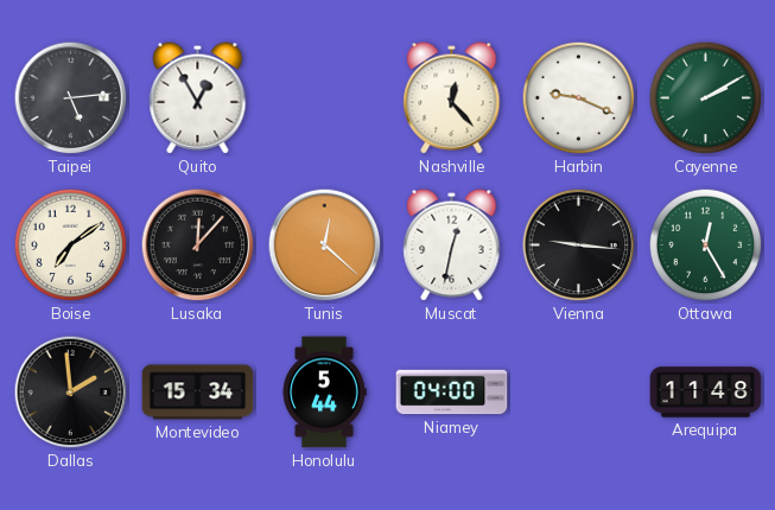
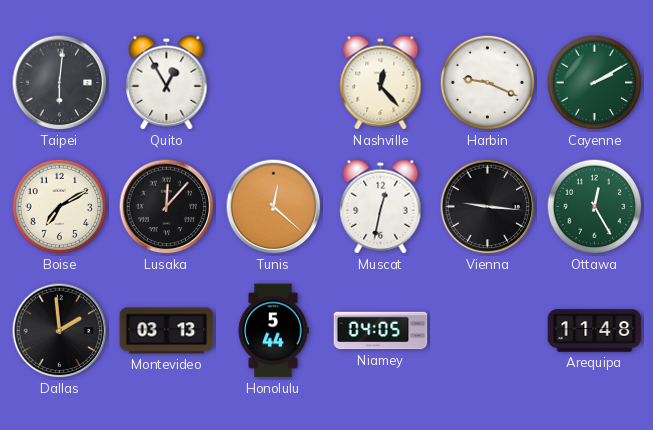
Taipei: 5:14 -> 6:01
Boise: 7:09 -> 7:10
Montevideo: 15:34 -> 03:13
Niamey: 04:00 -> 04:05
